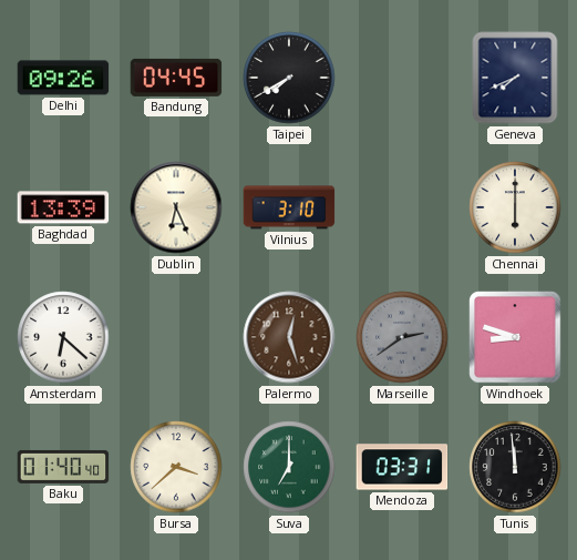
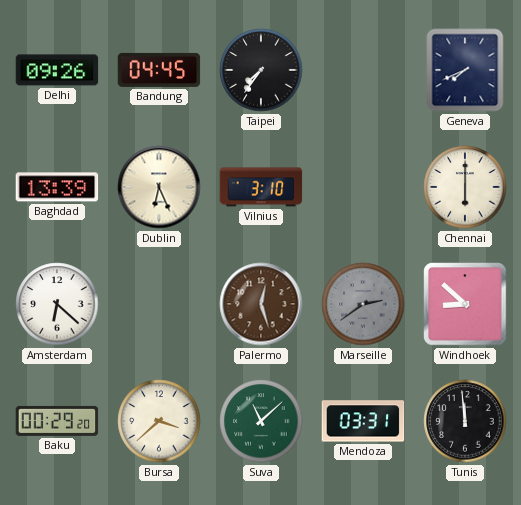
Taipei: 7:40 -> 7:36
Windhoek: 8:48 -> 8:52
Baku: 01:40 -> 00:29
Suva: 7:00 -> 11:08
